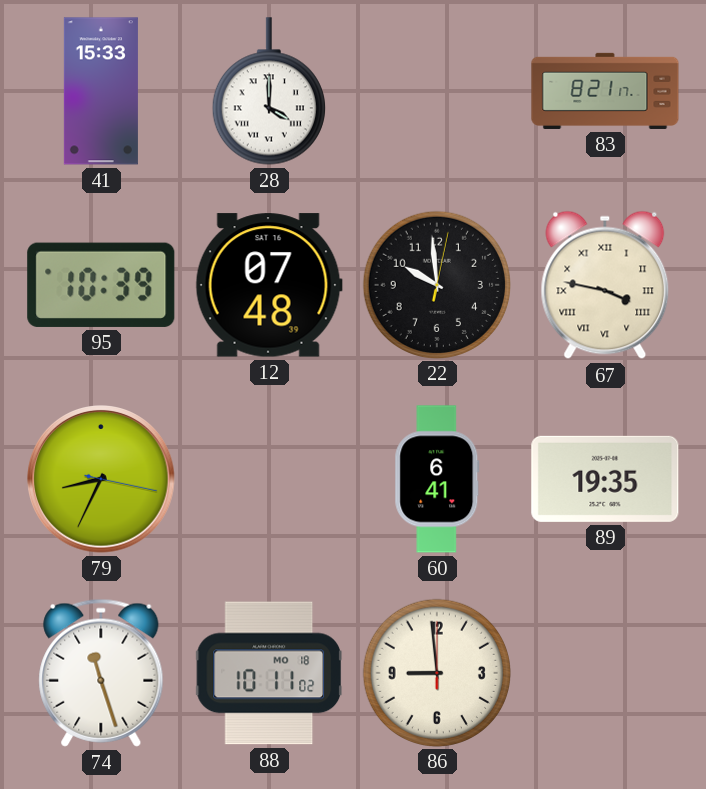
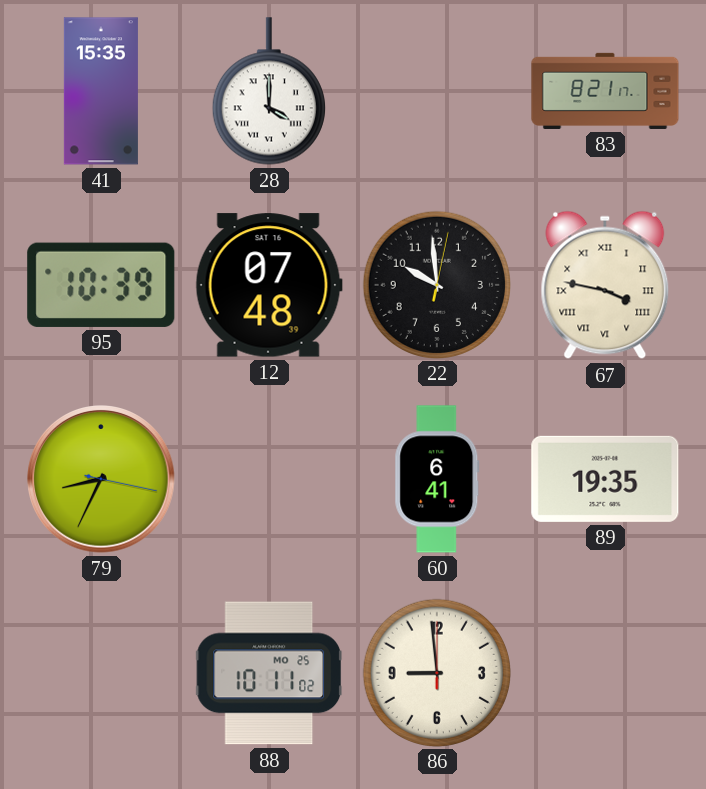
41: 15:33 -> 15:35
74: 11:27 -> none
88 date: MO 18 -> MO 25
